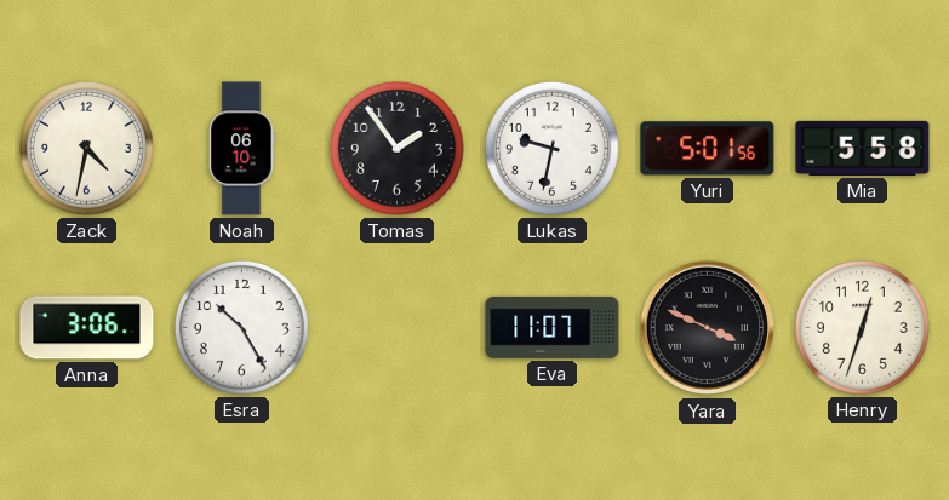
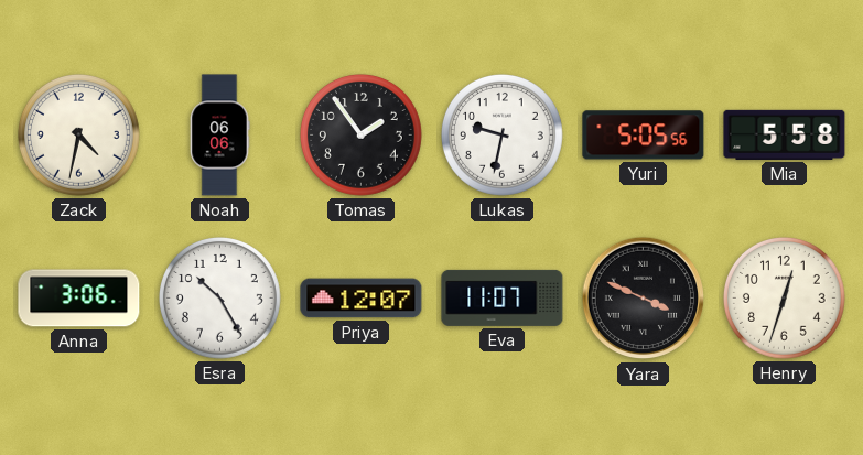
Noah: 06:10 -> 06:06
Yuri: 5:01 -> 5:05
Priya: none -> 12:07
